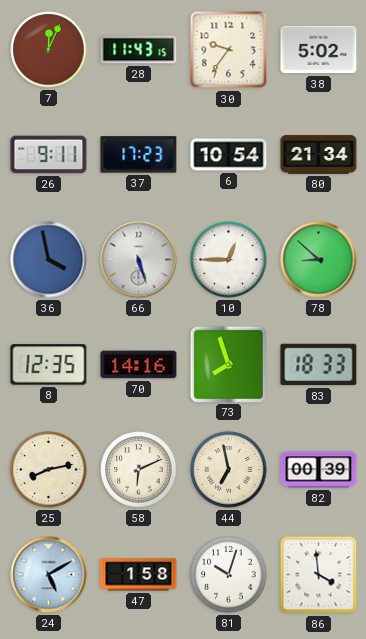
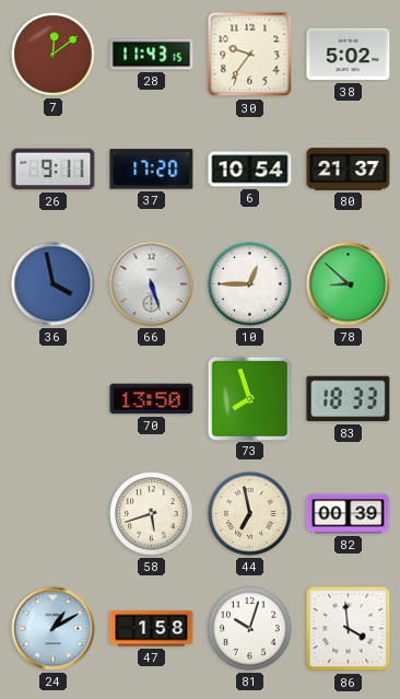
7: 12:04 -> 12:09
37: 17:23 -> 17:20
80: 21:34 -> 21:37
8: 12:35 -> none
70: 14:16 -> 13:50
25: 8:13 -> none
58: 6:11 -> 5:42
24: 5:10 -> 1:10
